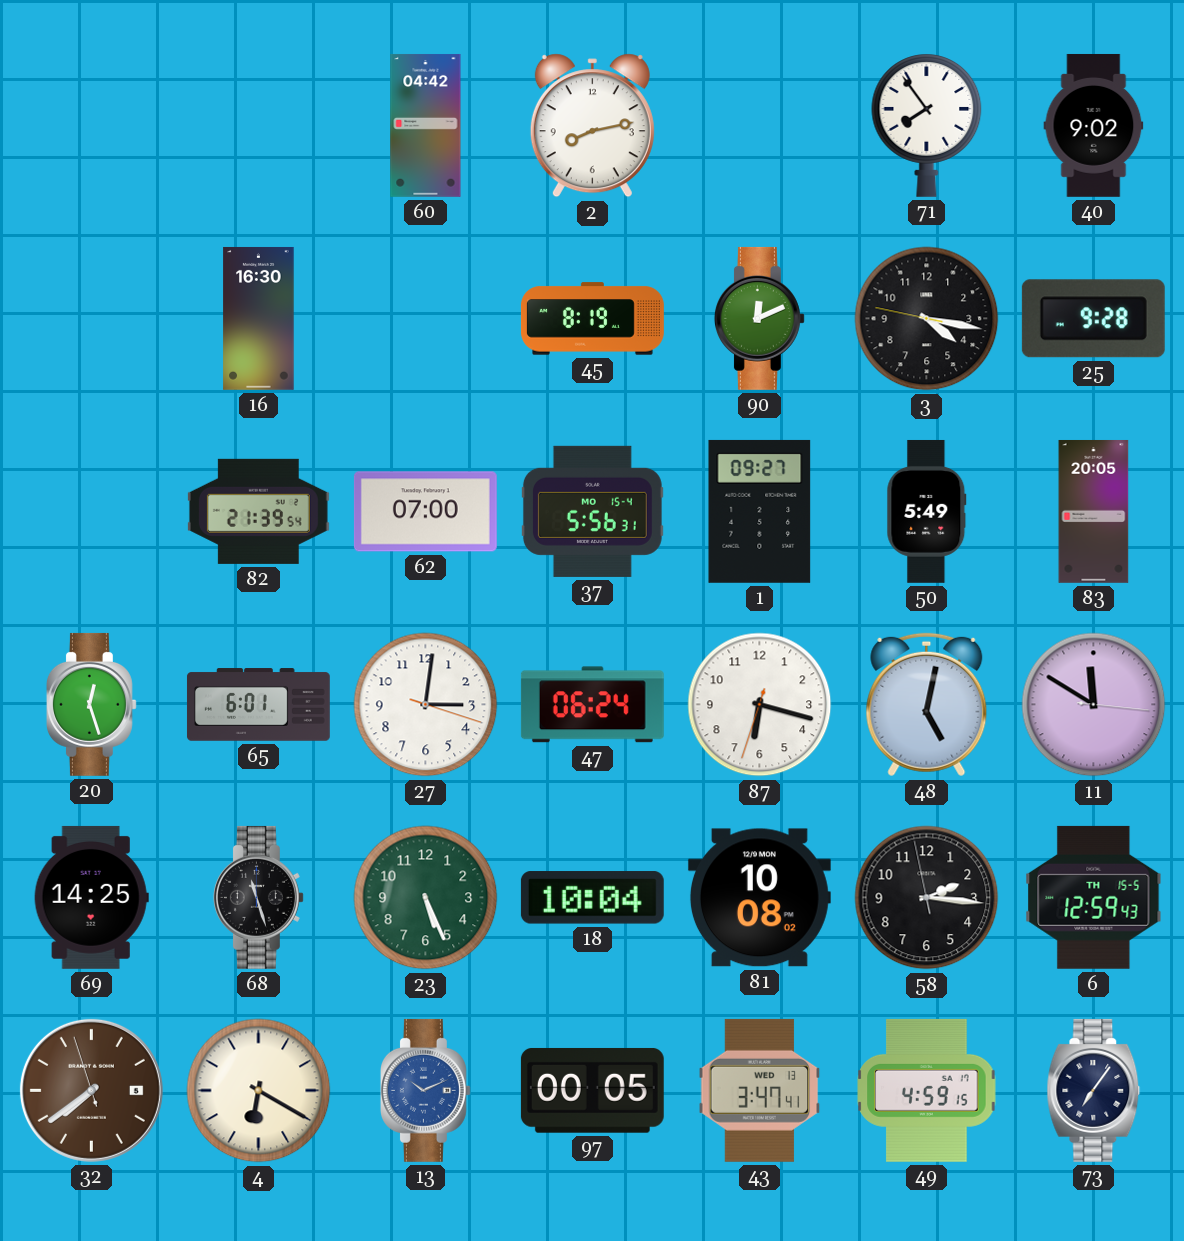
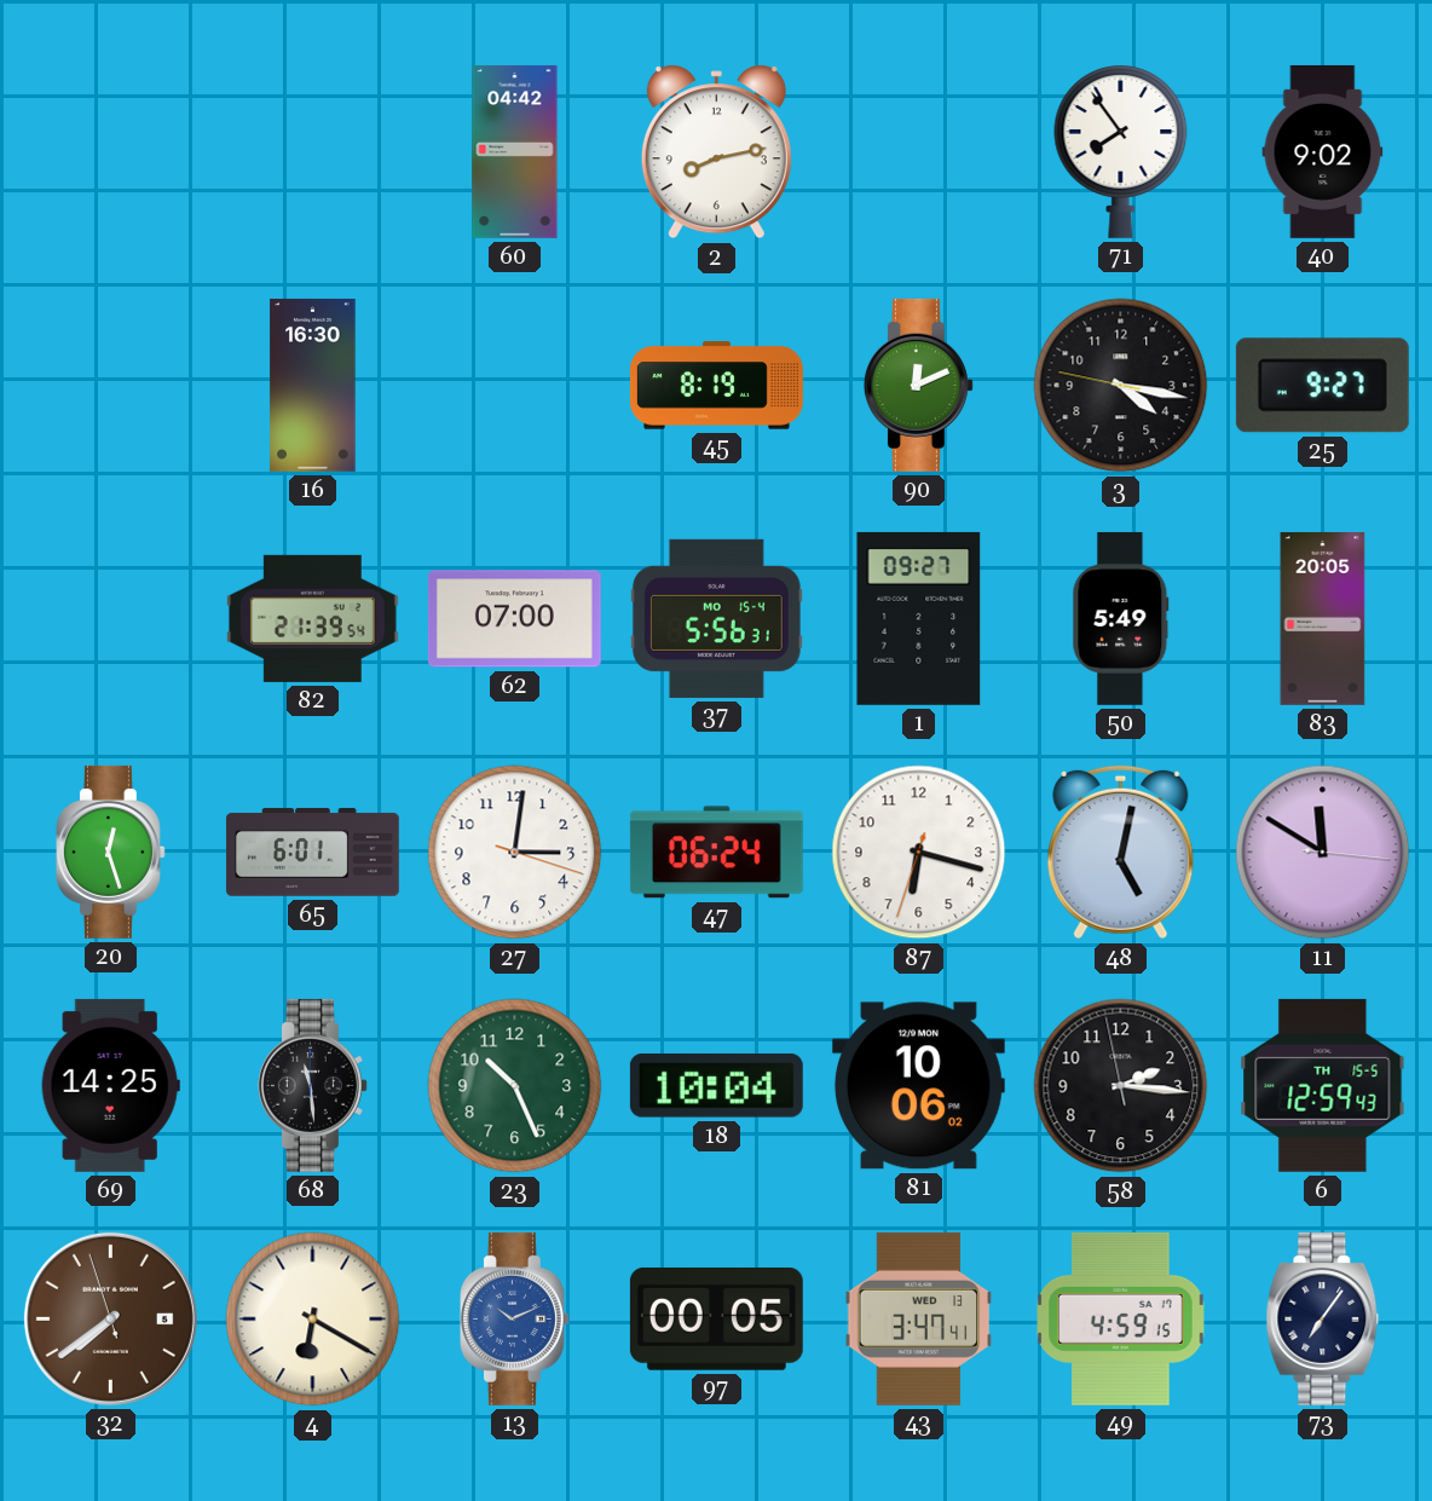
25: 9:28 -> 9:27
68: 11:27 -> 11:29
23: 5:26 -> 10:26
81: 10:08 -> 10:06
